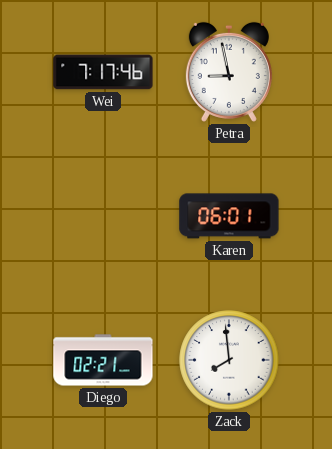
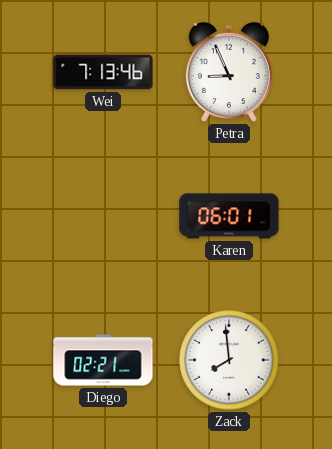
Wei: 7:17 -> 7:13
Petra: 8:58 -> 8:56
